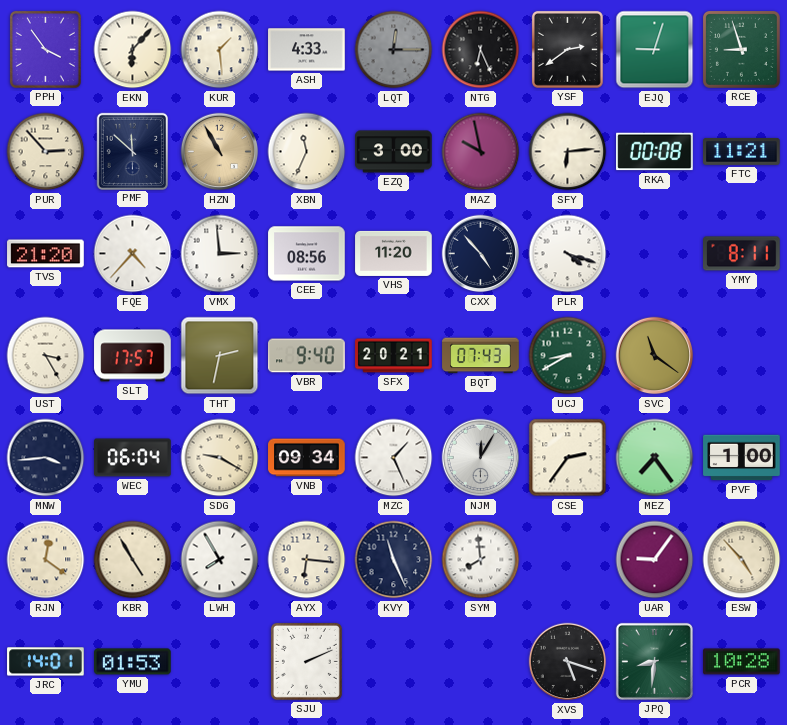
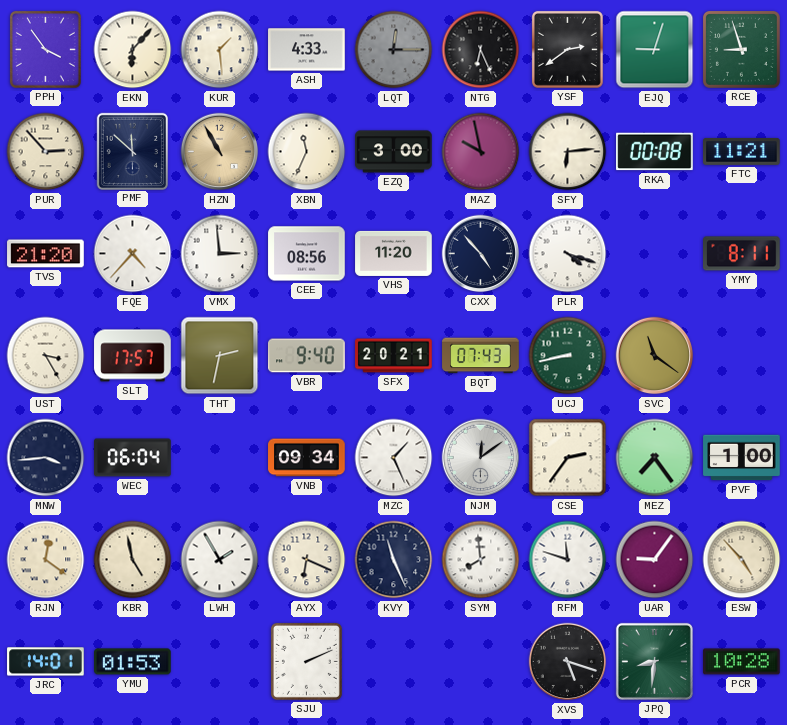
UCJ: 8:40 -> 8:43
SDG: 9:20 -> none
NJM: 12:05 -> 12:09
KBR: 4:55 -> 4:58
LWH: 7:55 -> 1:55
AYX: 6:16 -> 6:19
RFM: none -> 11:48
